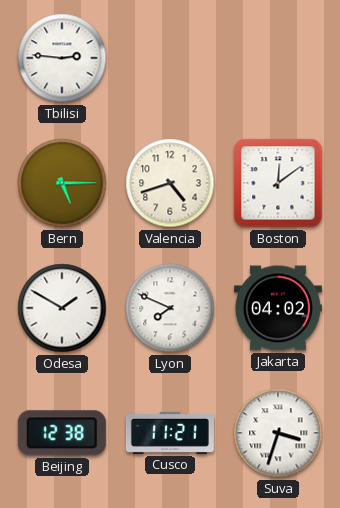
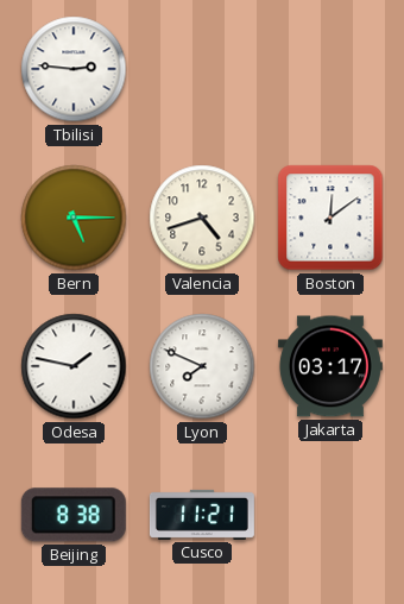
Odesa: 1:50 -> 1:47
Jakarta: 04:02 -> 03:17
Beijing: 12:38 -> 8:38
Suva: 3:33 -> none
